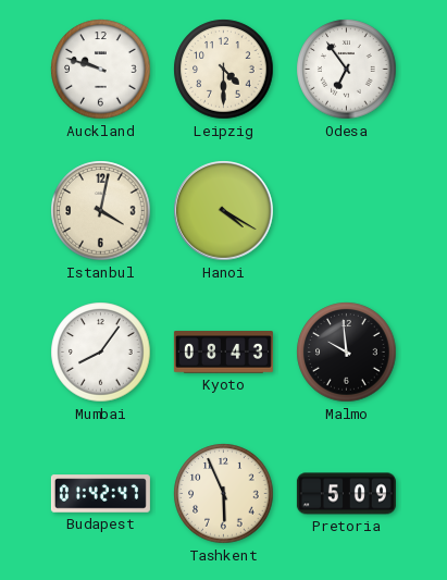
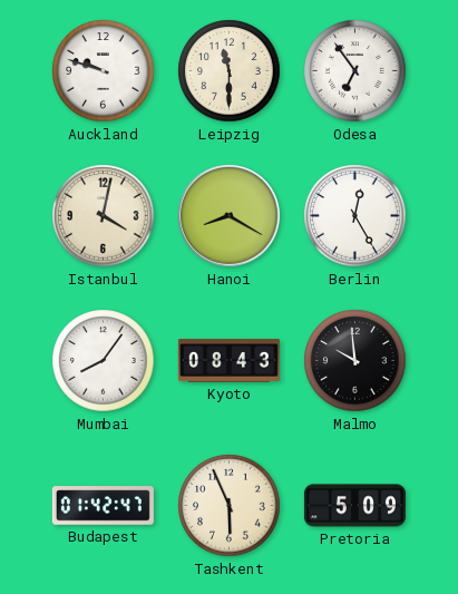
Leipzig: 4:30 -> 11:30
Hanoi: 4:20 -> 8:20
Berlin: none -> 12:25
